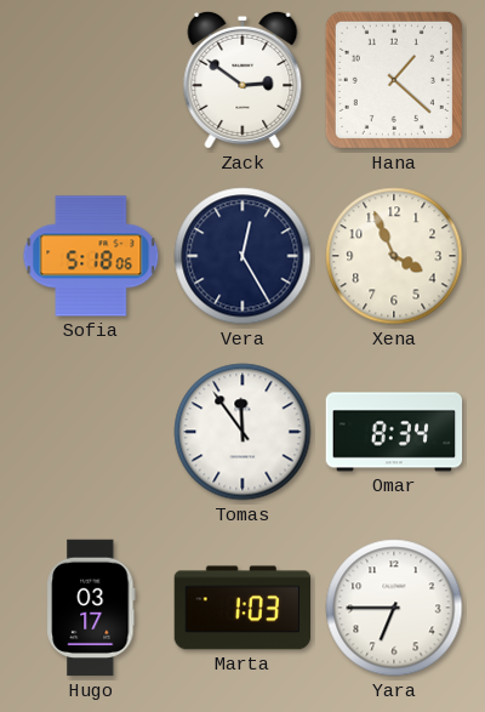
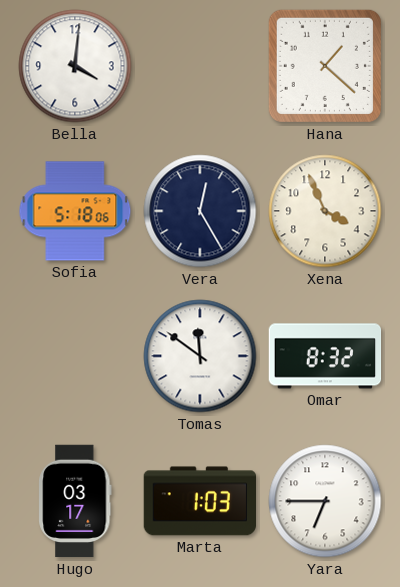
Bella: none -> 4:01
Zack: 2:51 -> none
Tomas: 11:54 -> 11:51
Omar: 8:34 -> 8:32
